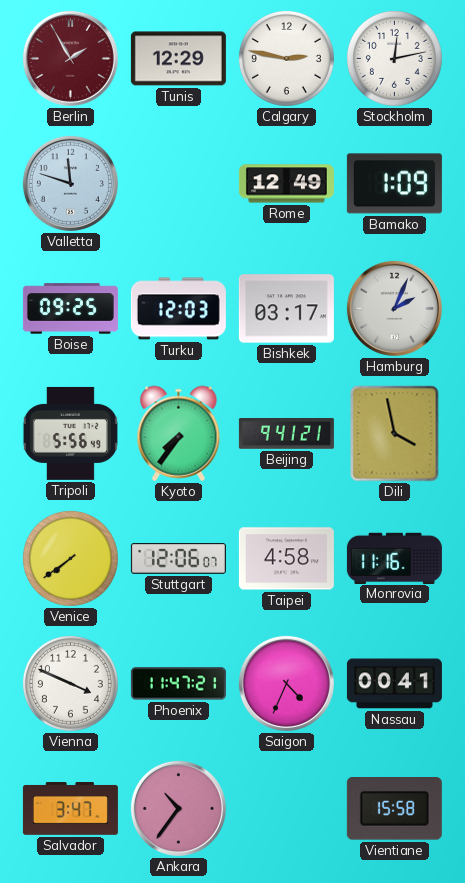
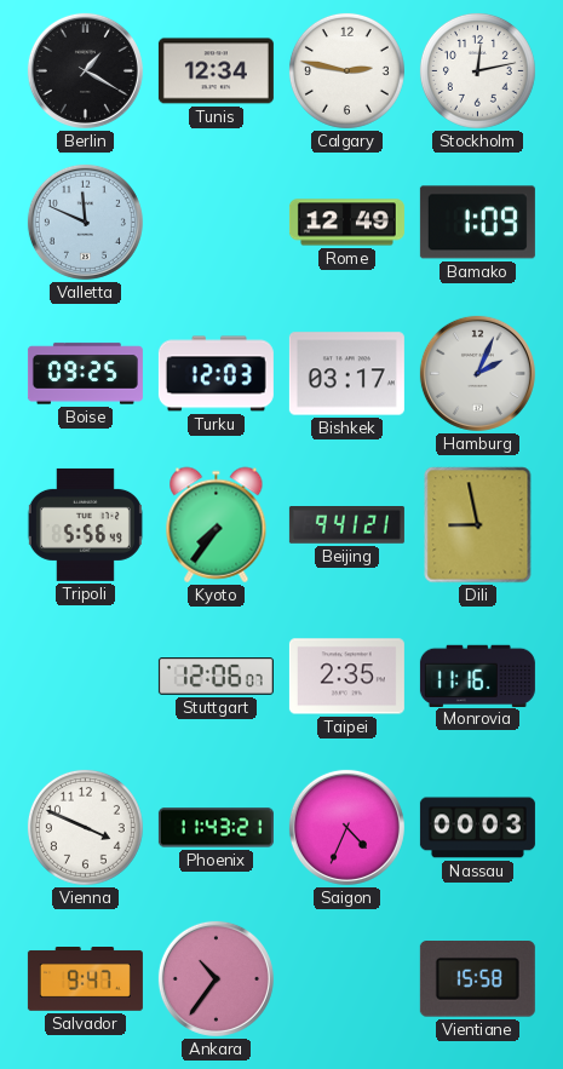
Berlin: 1:55 -> 1:20
Berlin dial: burgundy -> black
Tunis: 12:29 -> 12:34
Valletta: 11:48 -> 11:49
Dili: 3:58 -> 8:58
Venice: 7:39 -> none
Taipei: 4:58 -> 2:35
Phoenix: 11:47 -> 11:43
Nassau: 00:41 -> 00:03
Salvador: 3:47 -> 9:47
